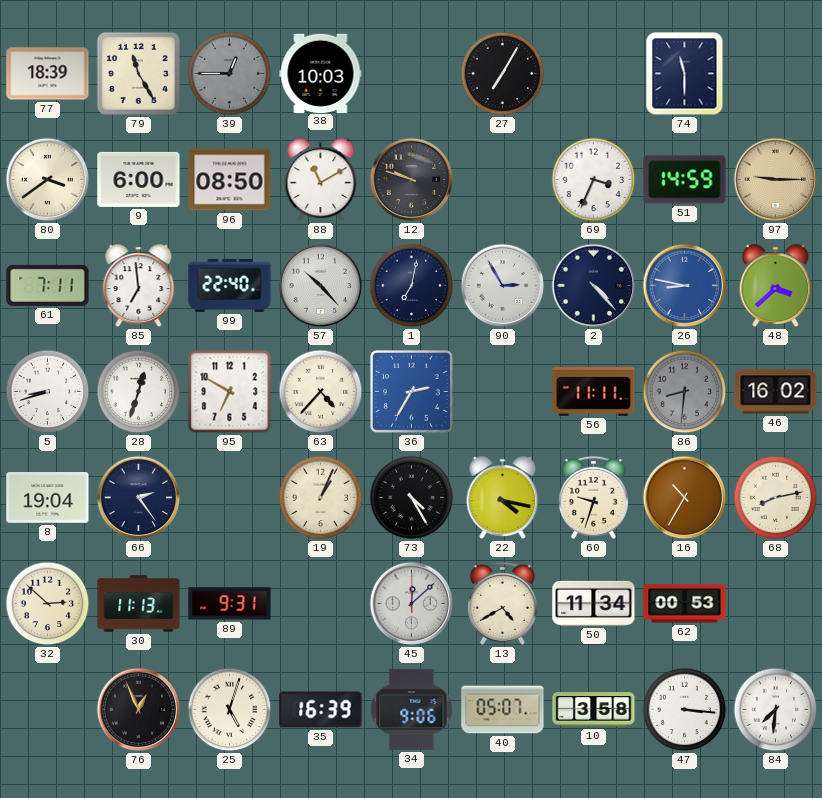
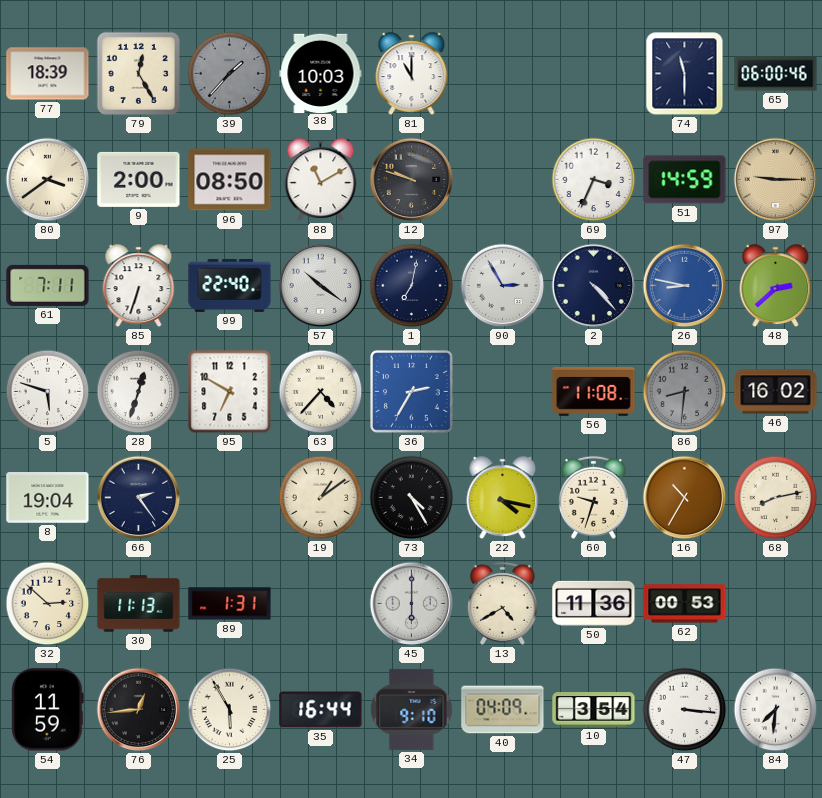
79: 11:25 -> 12:25
39: 12:45 -> 1:37
81: none -> 11:00
27: 7:05 -> none
65: none -> 06:00
9: 6:00 -> 2:00
85: 6:59 -> 6:33
57: 10:23 -> 10:21
48: 3:38 -> 2:38
5: 8:42 -> 5:48
56: 11:11 -> 11:08
19: 1:04 -> 1:09
89: 9:31 -> 1:31
45: 12:08 -> 6:00
50: 11:34 -> 11:36
54: none -> 11:59
76: 12:56 -> 12:44
25: 5:03 -> 5:55
35: 16:39 -> 16:44
34: 9:06 -> 9:10
40: 05:07 -> 04:09
10: 3:58 -> 3:54
